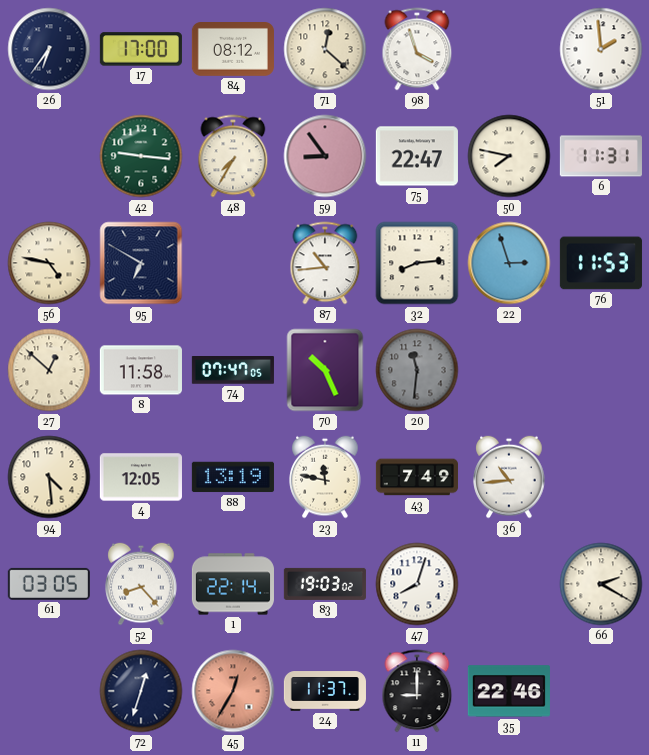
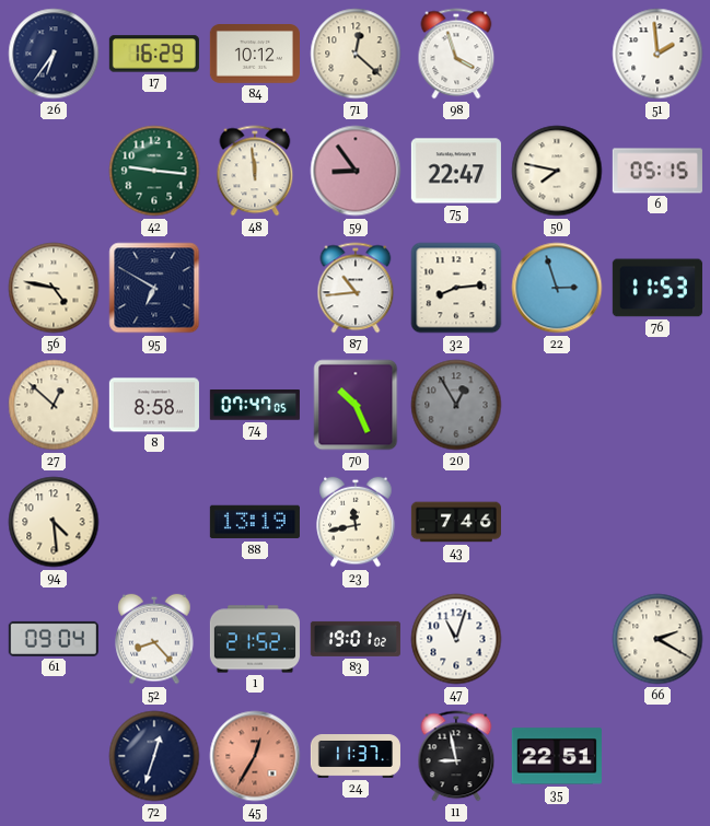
17: 17:00 -> 16:29
84: 08:12 -> 10:12
48: 7:35 -> 11:59
6: 11:31 -> 05:15
8: 11:58 -> 8:58
20: 11:31 -> 12:55
4: 12:05 -> none
23: 11:47 -> 11:43
43: 7:49 -> 7:46
36: 10:44 -> none
61: 03:05 -> 09:04
1: 22:14 -> 21:52
83: 19:03 -> 19:01
47: 8:03 -> 11:03
11: 9:00 -> 8:58
35: 22:46 -> 22:51
